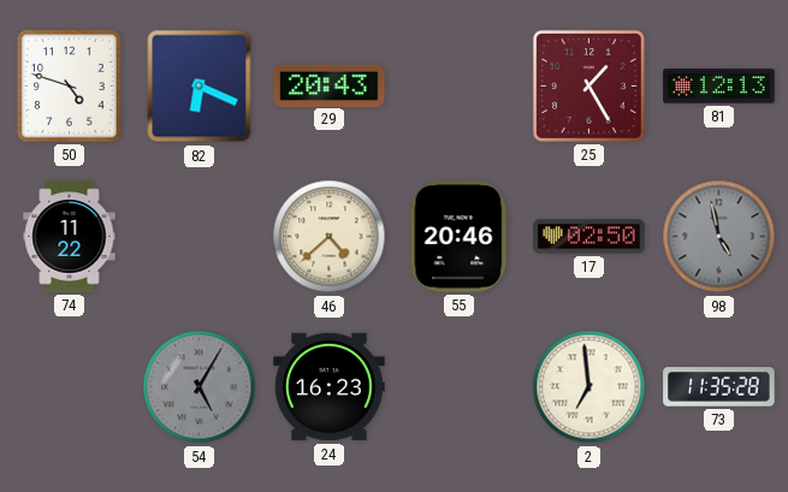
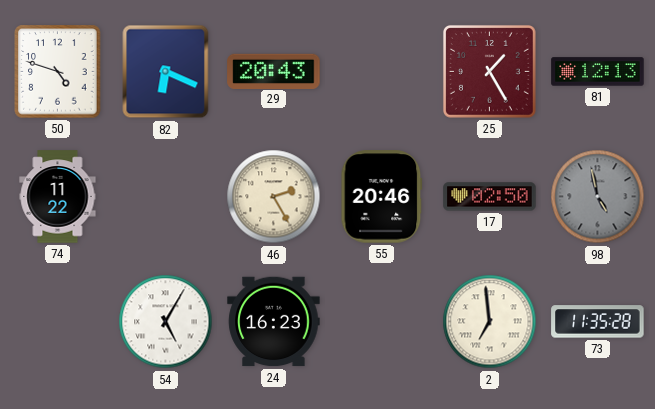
46: 4:38 -> 2:25
54 dial: grey -> white
